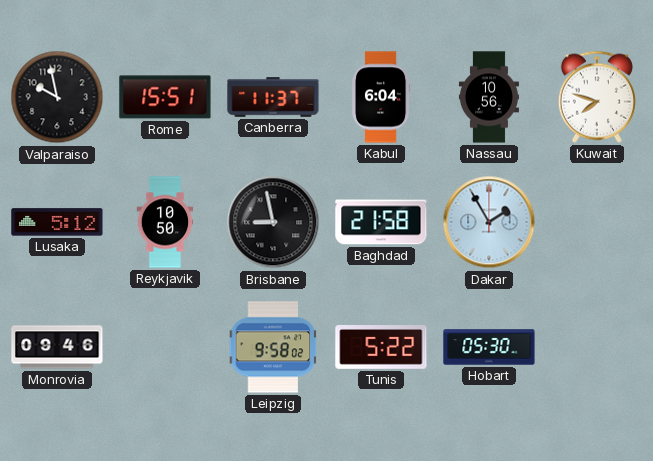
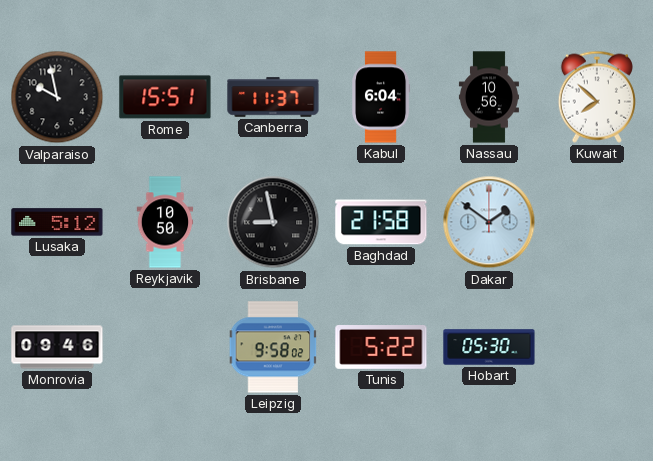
Kuwait: 7:48 -> 7:52
Dakar: 1:55 -> 1:51
